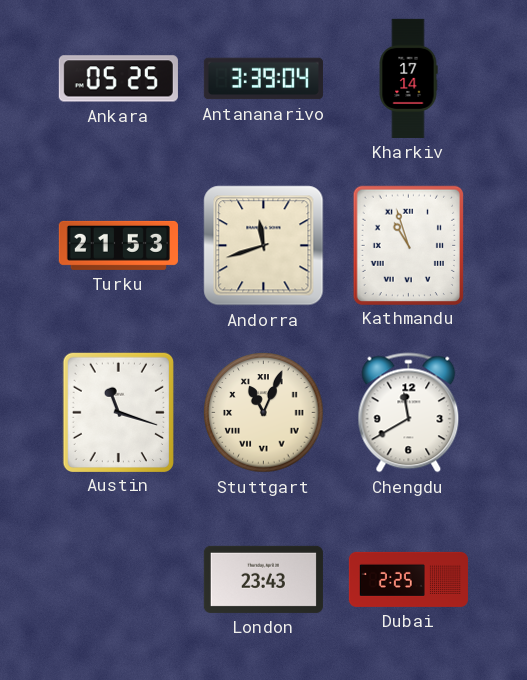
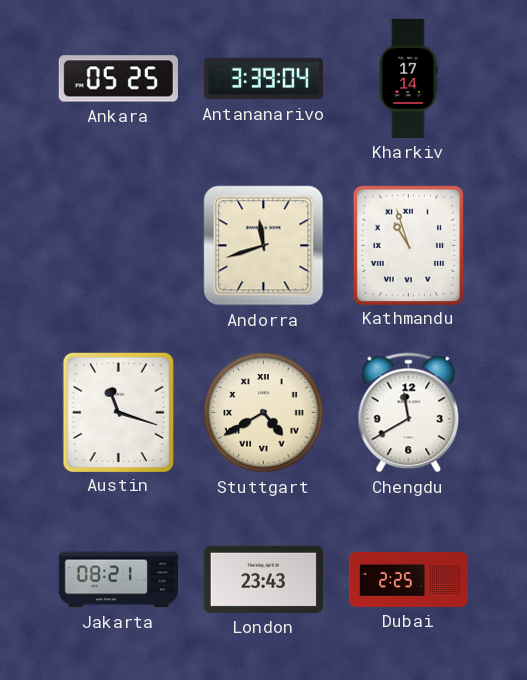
Turku: 21:53 -> none
Stuttgart: 11:04 -> 4:40
Jakarta: none -> 08:21
